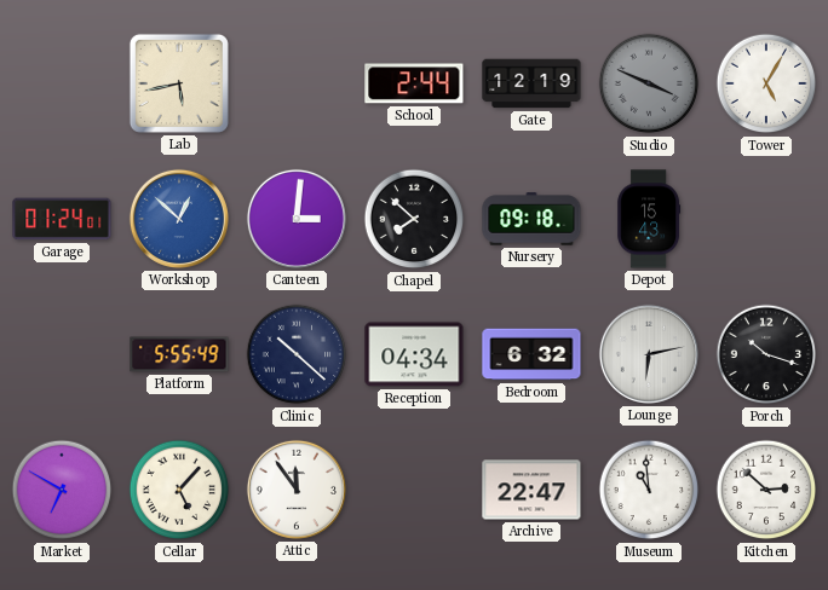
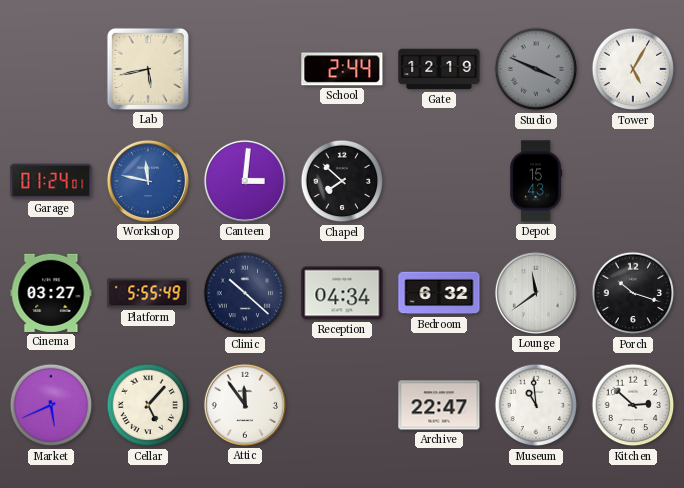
Workshop: 12:52 -> 11:47
Nursery: 09:18 -> none
Cinema: none -> 03:27
Lounge: 6:13 -> 11:39
Market: 6:50 -> 5:41
